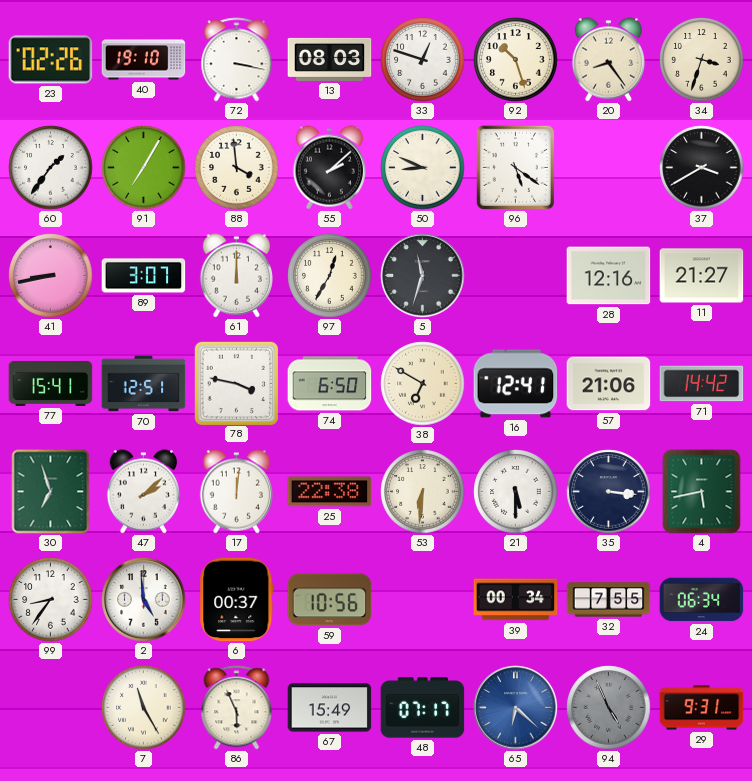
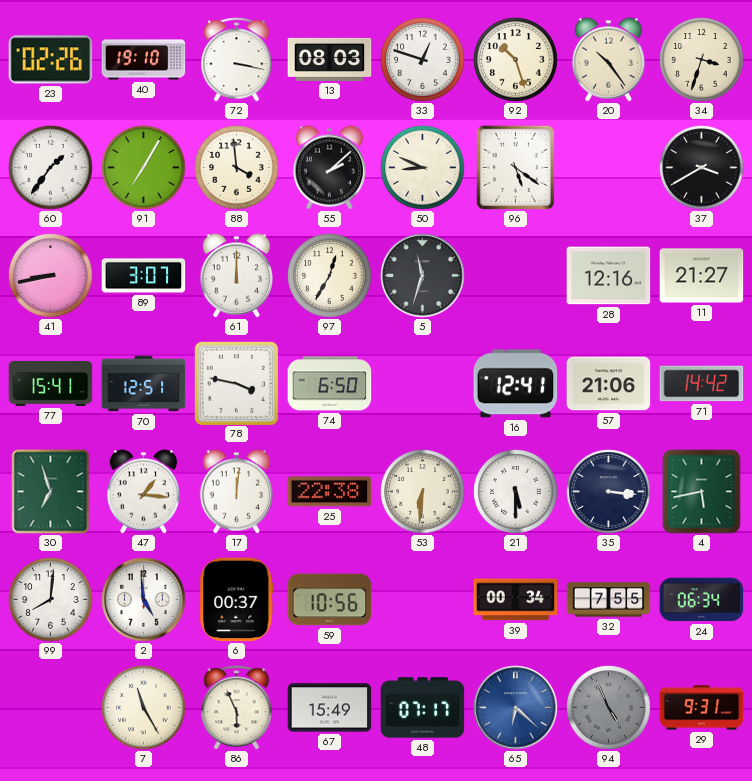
20: 8:24 -> 10:24
38: 6:50 -> none
47: 2:08 -> 1:16
99: 8:36 -> 8:01
